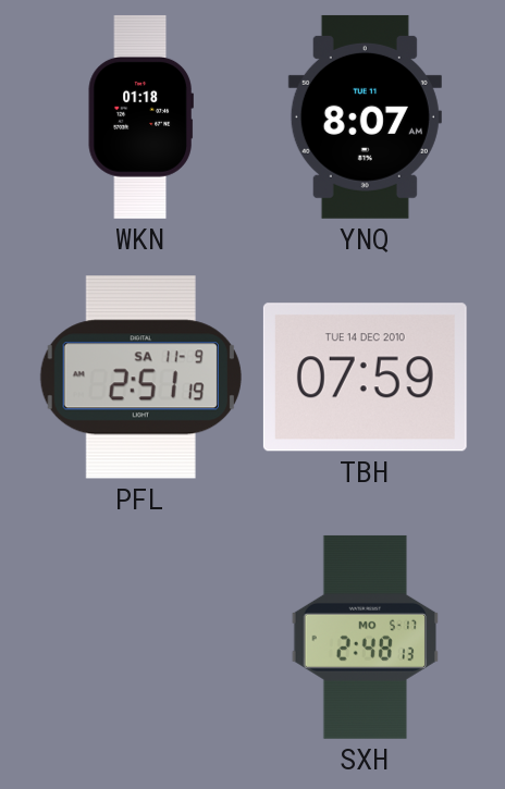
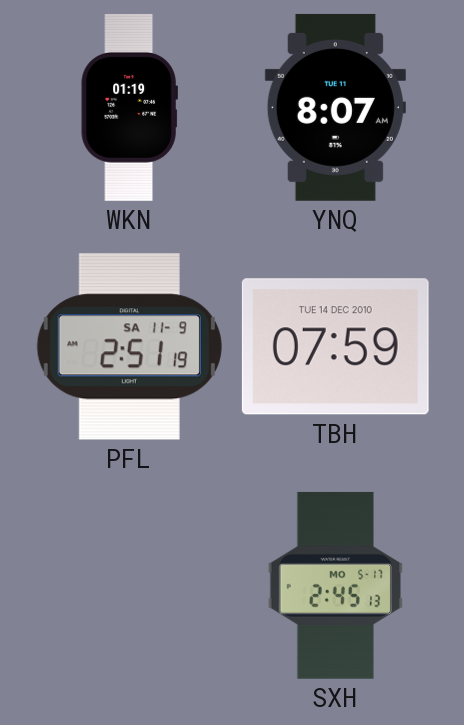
WKN: 01:18 -> 01:19
SXH: 2:48 -> 2:45
